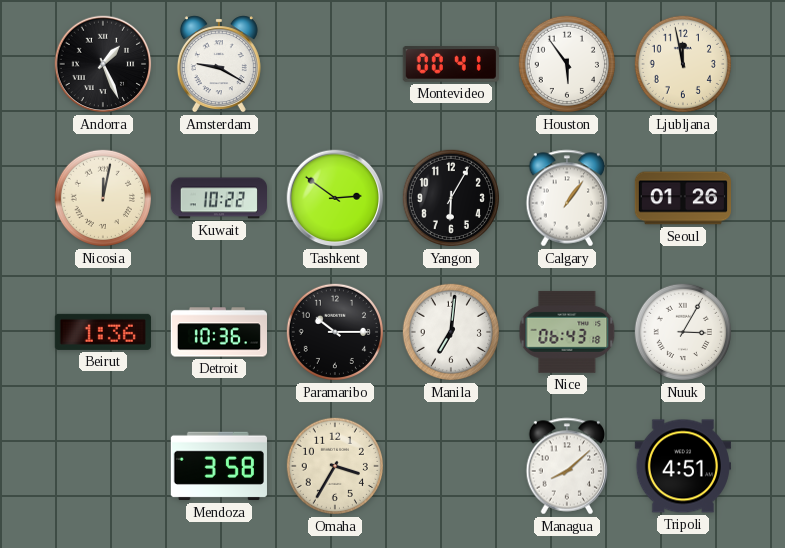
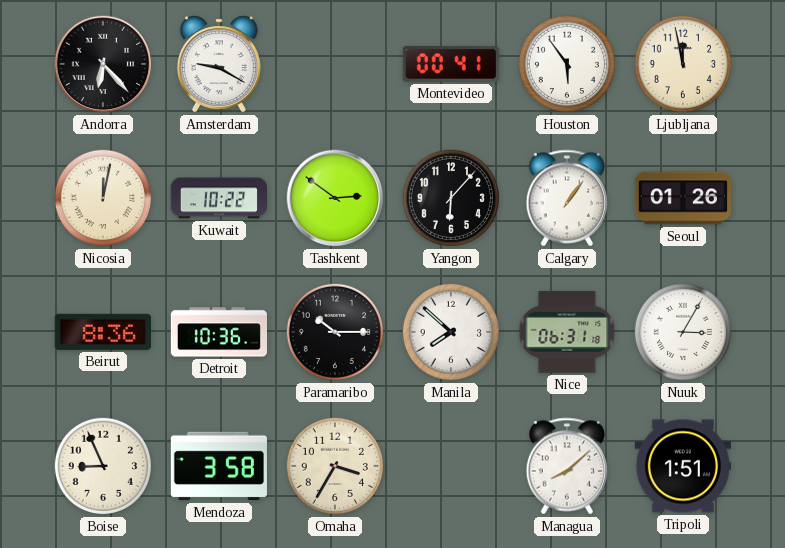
Andorra: 1:26 -> 6:23
Yangon: 6:05 -> 6:07
Beirut: 1:36 -> 8:36
Manila: 7:01 -> 7:52
Nice: 06:43 -> 06:31
Boise: none -> 8:56
Tripoli: 4:51 -> 1:51
